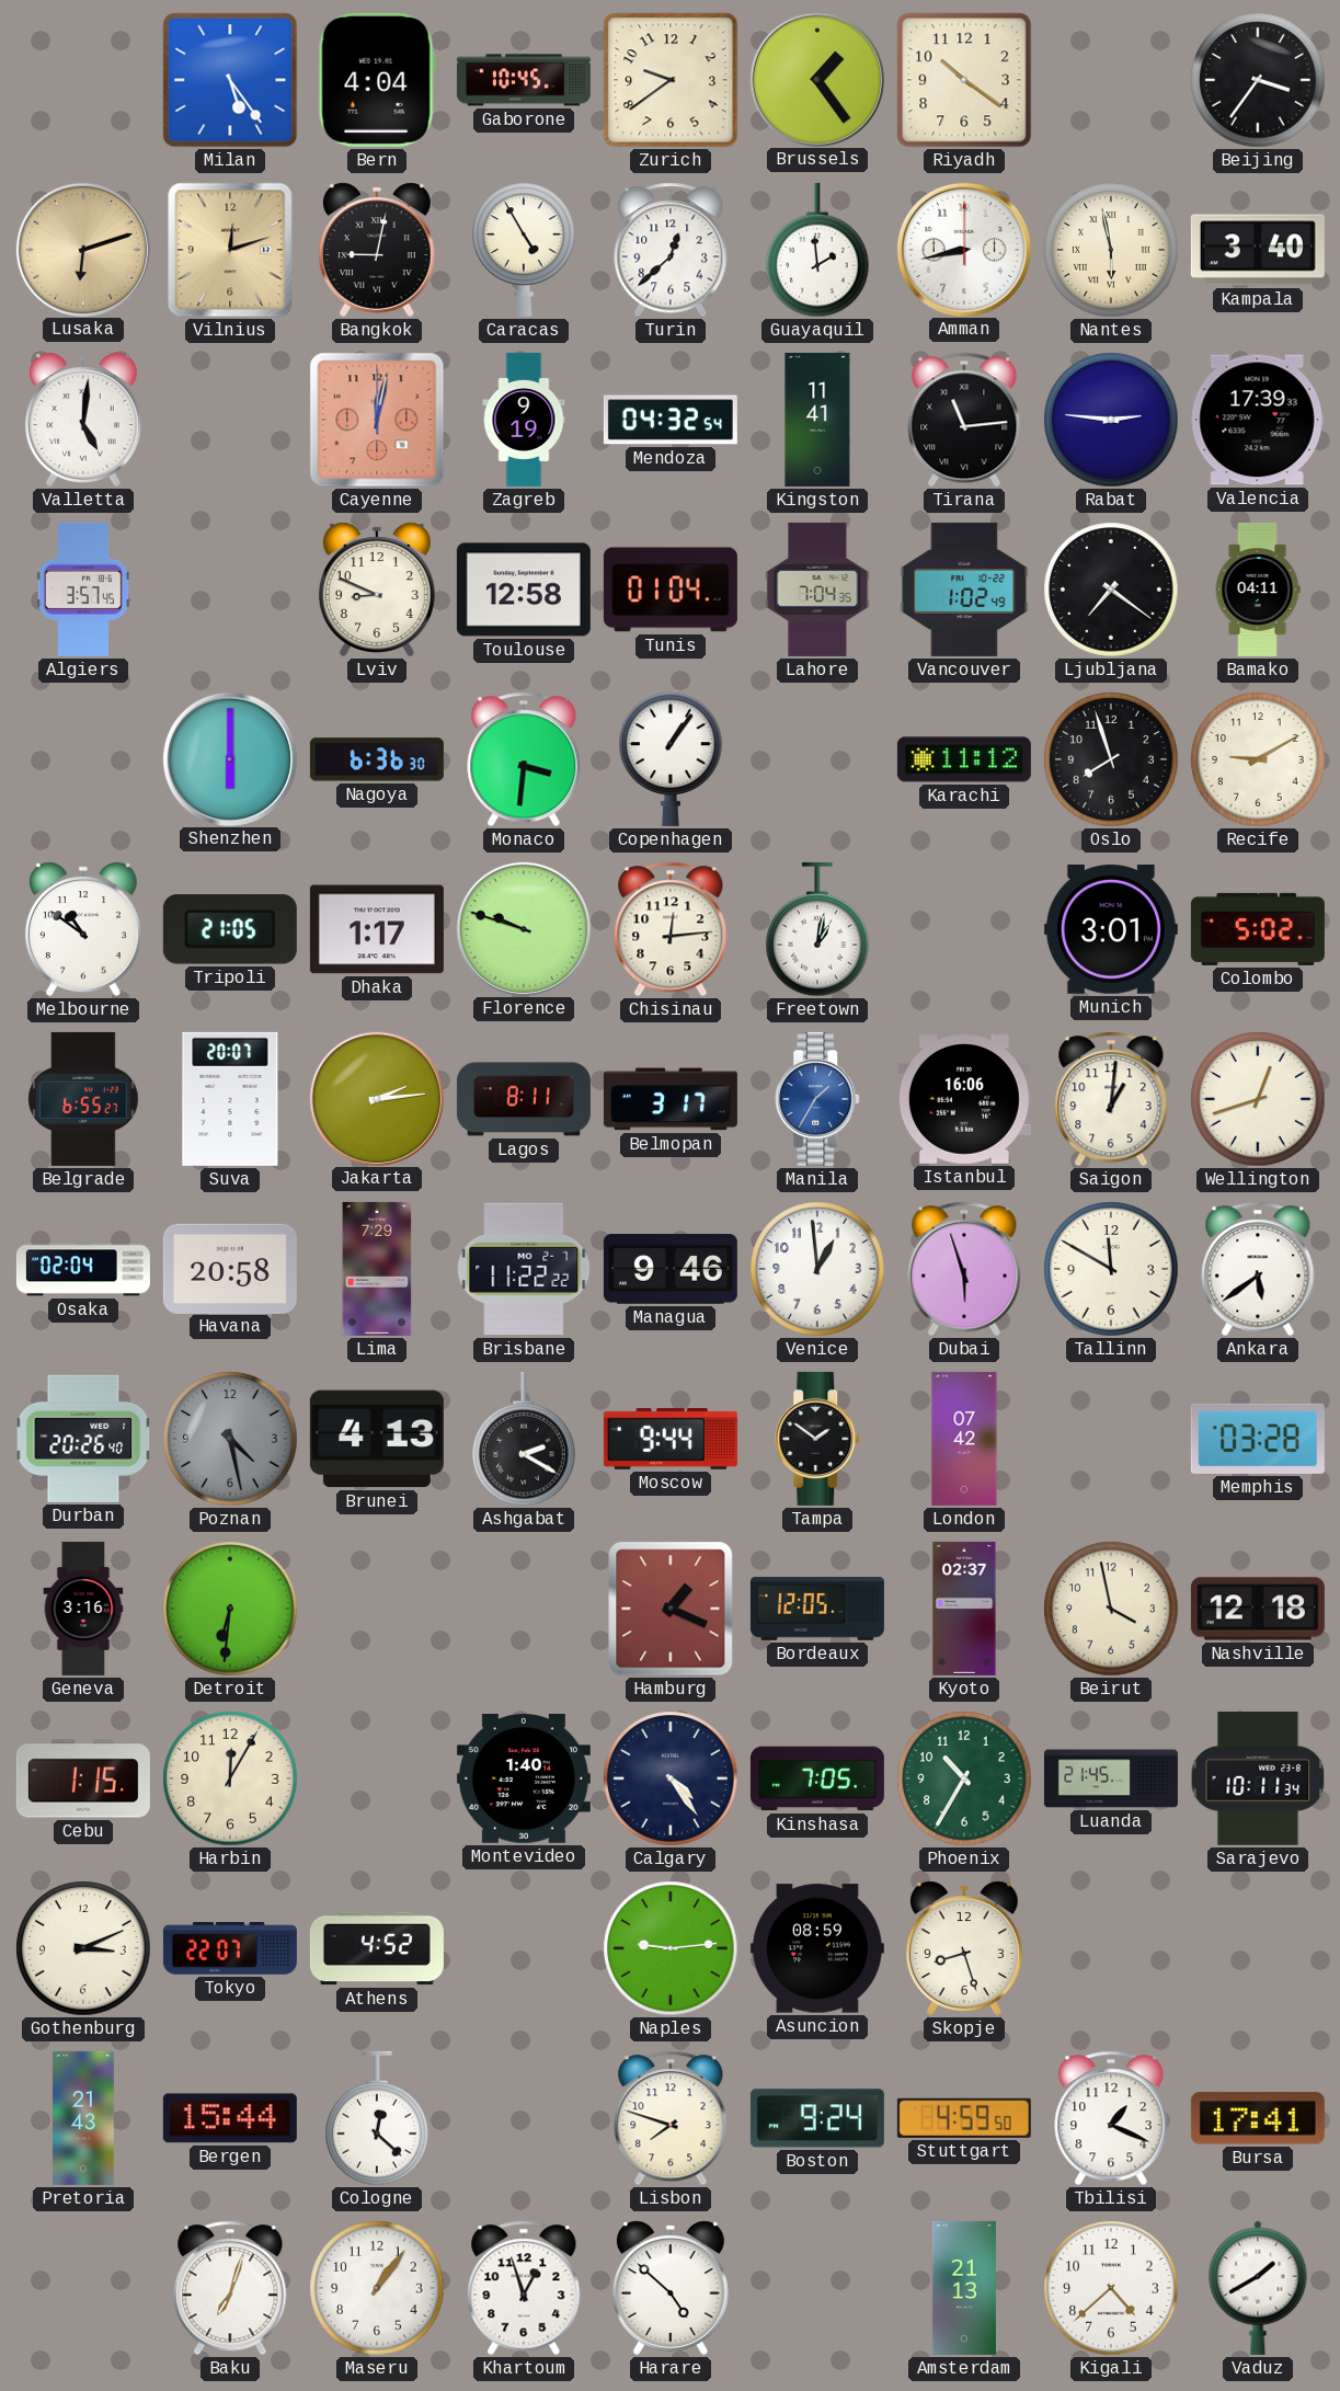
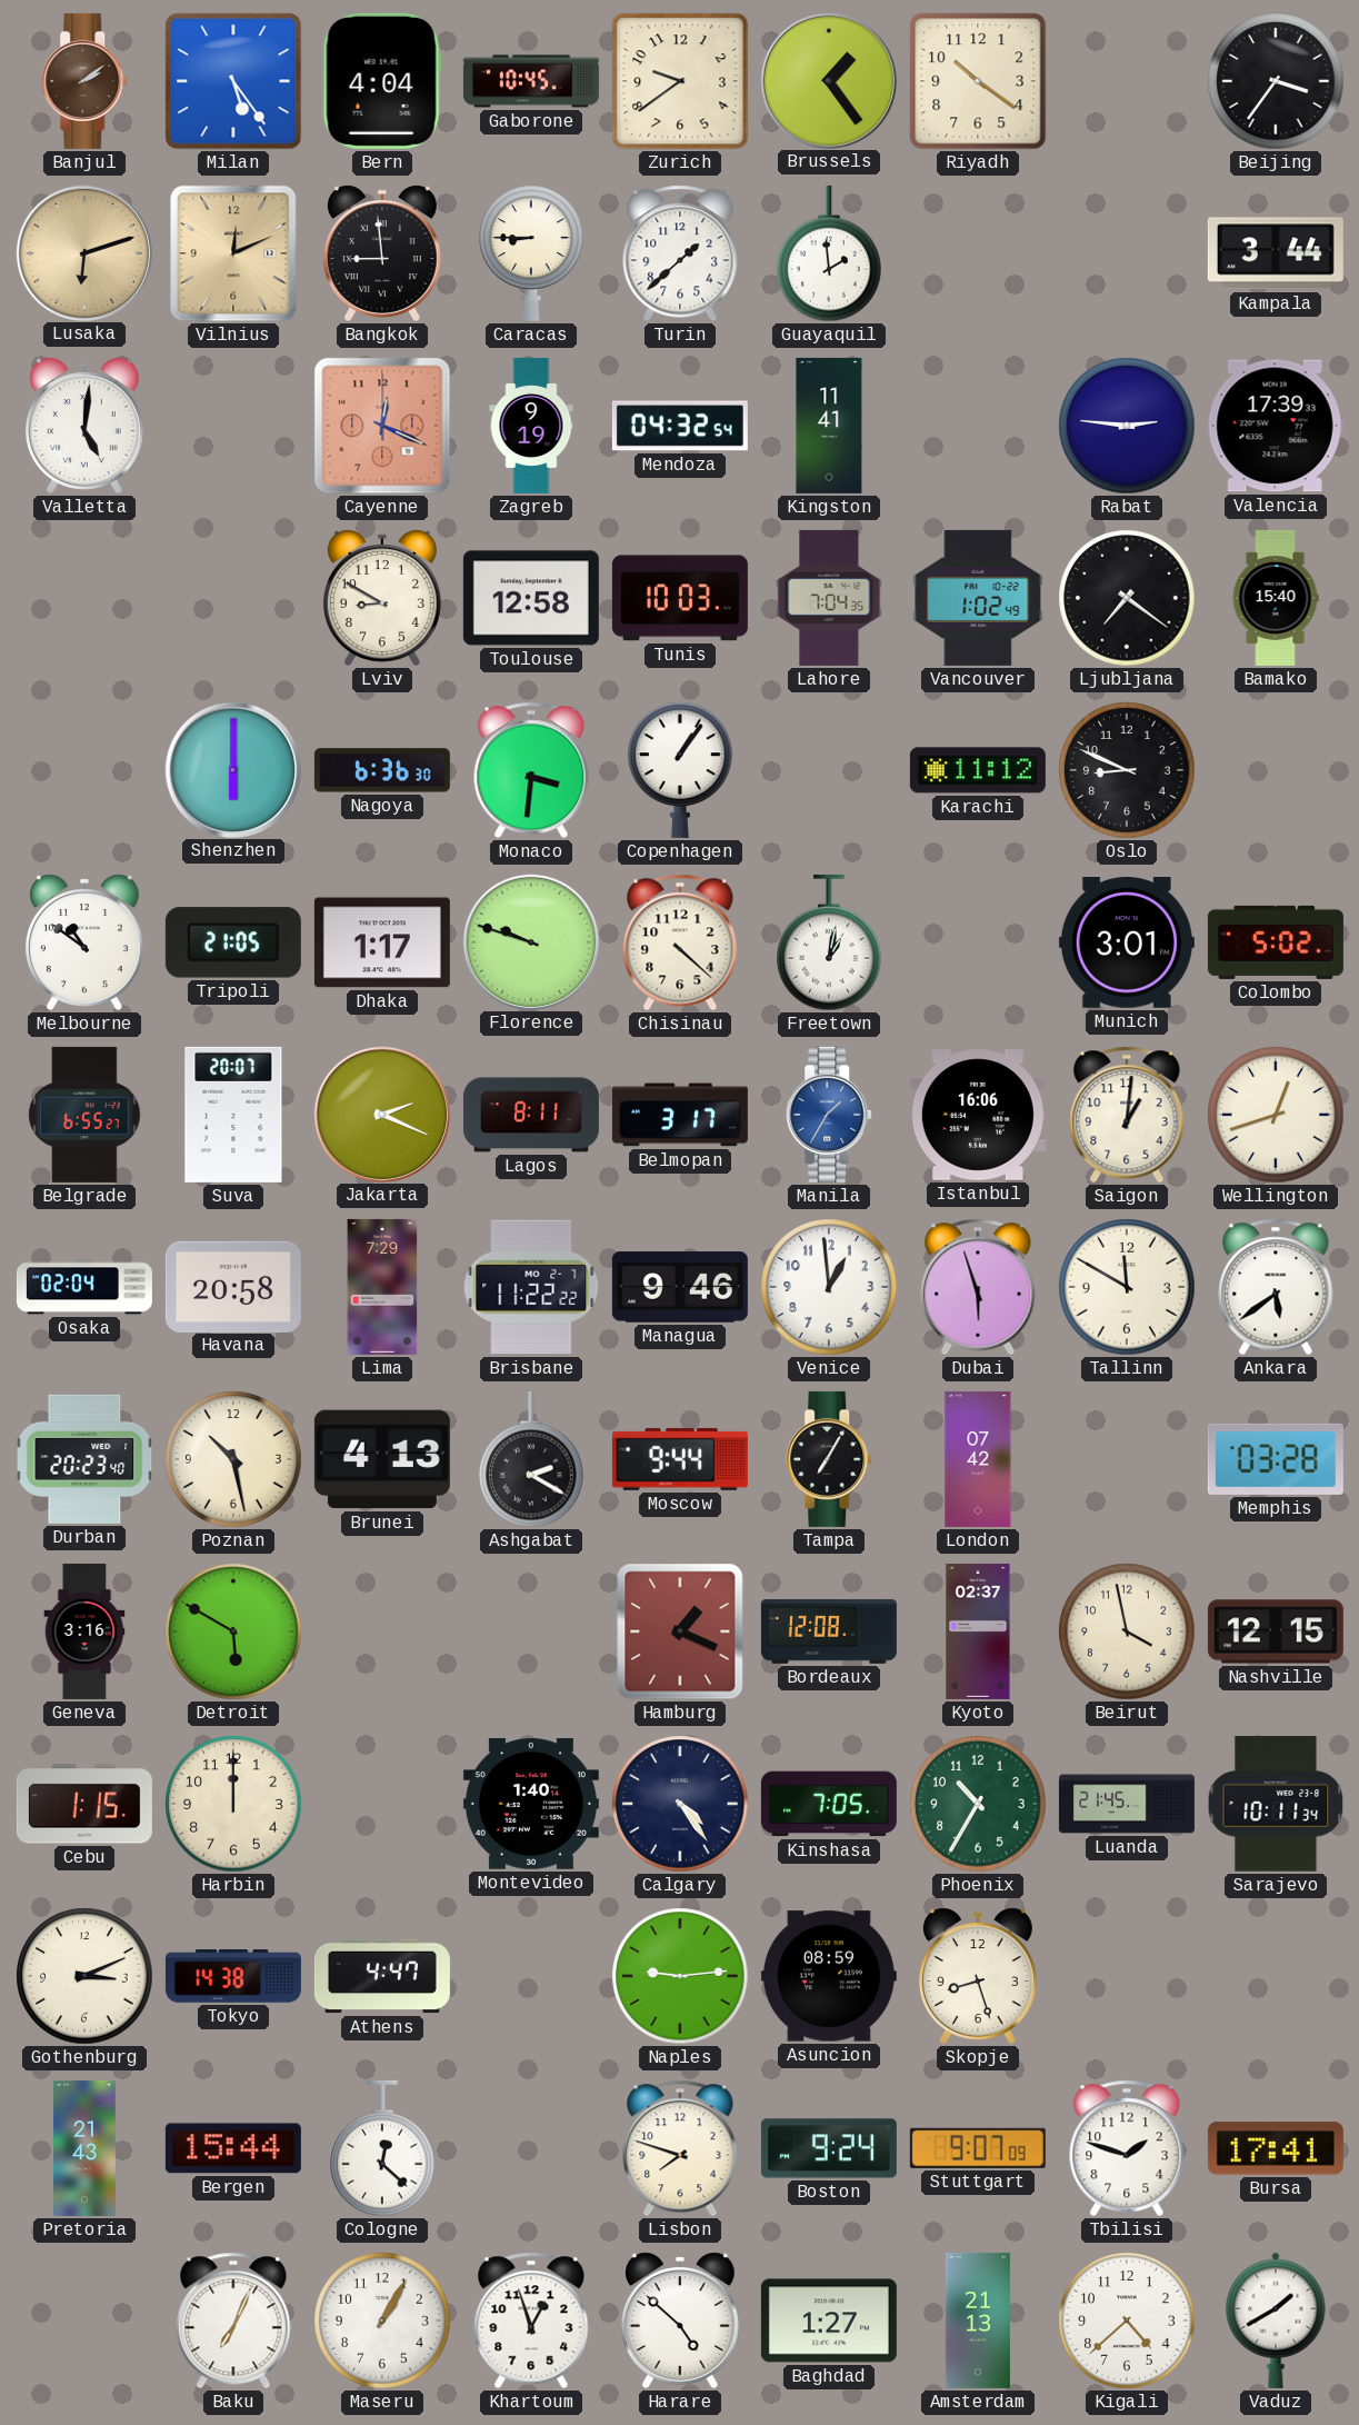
Banjul: none -> 2:09
Vilnius: 12:12 -> 12:11
Bangkok: 9:02 -> 8:59
Caracas: 4:55 -> 8:45
Turin: 12:38 -> 1:38
Amman: 8:43 -> none
Nantes: 5:58 -> none
Kampala: 3:40 -> 3:44
Cayenne: 12:02 -> 12:19
Tirana: 11:14 -> none
Algiers: 3:57 -> none
Lviv: 8:49 -> 8:50
Tunis: 01:04 -> 10:03
Bamako: 04:11 -> 15:40
Oslo: 7:57 -> 8:49
Recife: 9:10 -> none
Chisinau: 12:14 -> 4:22
Jakarta: 2:14 -> 2:19
Durban: 20:26 -> 20:23
Poznan: 4:28 -> 10:28
Poznan dial: grey -> cream
Tampa: 1:51 -> 7:05
Detroit: 6:31 -> 5:50
Bordeaux: 12:05 -> 12:08
Nashville: 12:18 -> 12:15
Harbin: 12:05 -> 12:00
Tokyo: 22:07 -> 14:38
Athens: 4:52 -> 4:47
Stuttgart: 4:59 -> 9:07
Tbilisi: 1:19 -> 1:48
Baku: 7:03 -> 7:04
Maseru: 1:06 -> 1:05
Baghdad: none -> 1:27
